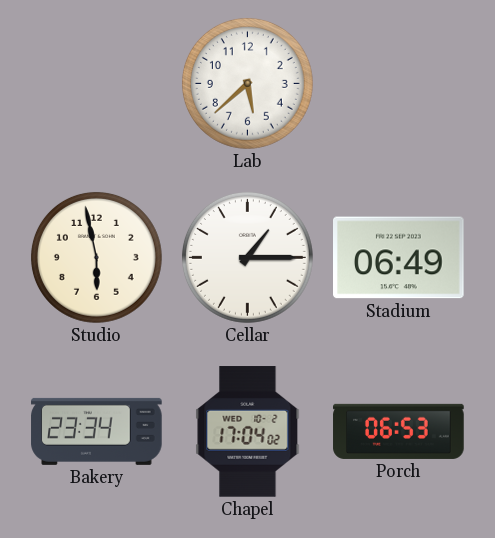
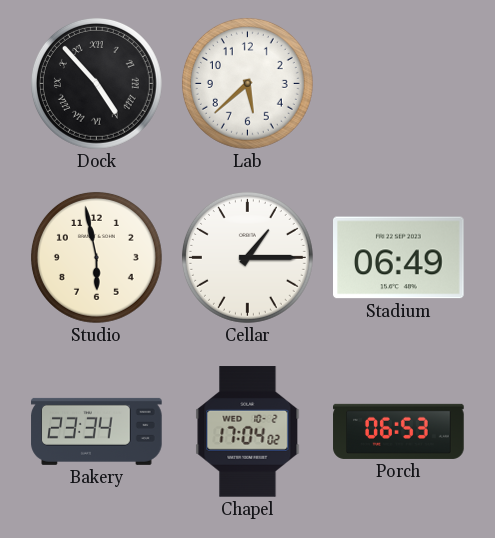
Dock: none -> 4:53
